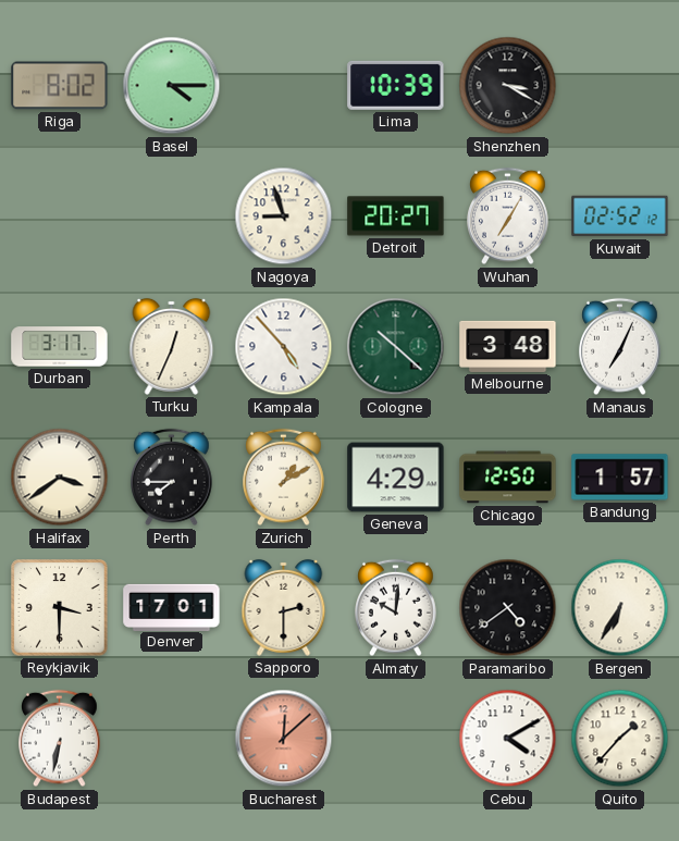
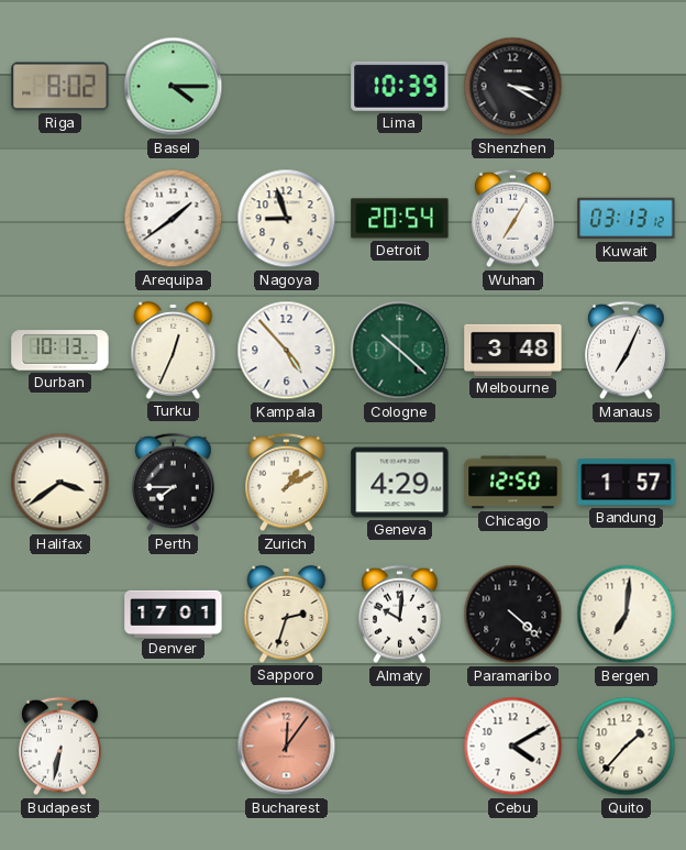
Arequipa: none -> 1:39
Detroit: 20:27 -> 20:54
Kuwait: 02:52 -> 03:13
Durban: 3:17 -> 10:13
Reykjavik: 3:30 -> none
Sapporo: 2:30 -> 2:33
Paramaribo: 4:39 -> 4:22
Bergen: 6:35 -> 7:01
Bucharest: 12:08 -> 12:06
